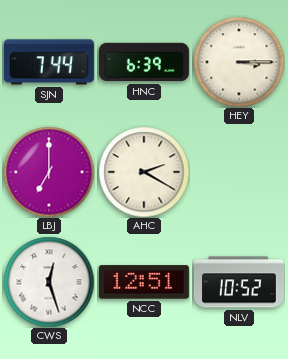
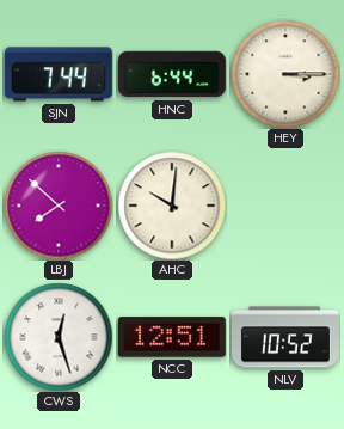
HNC: 6:39 -> 6:44
LBJ: 7:00 -> 7:52
AHC: 2:20 -> 10:01
